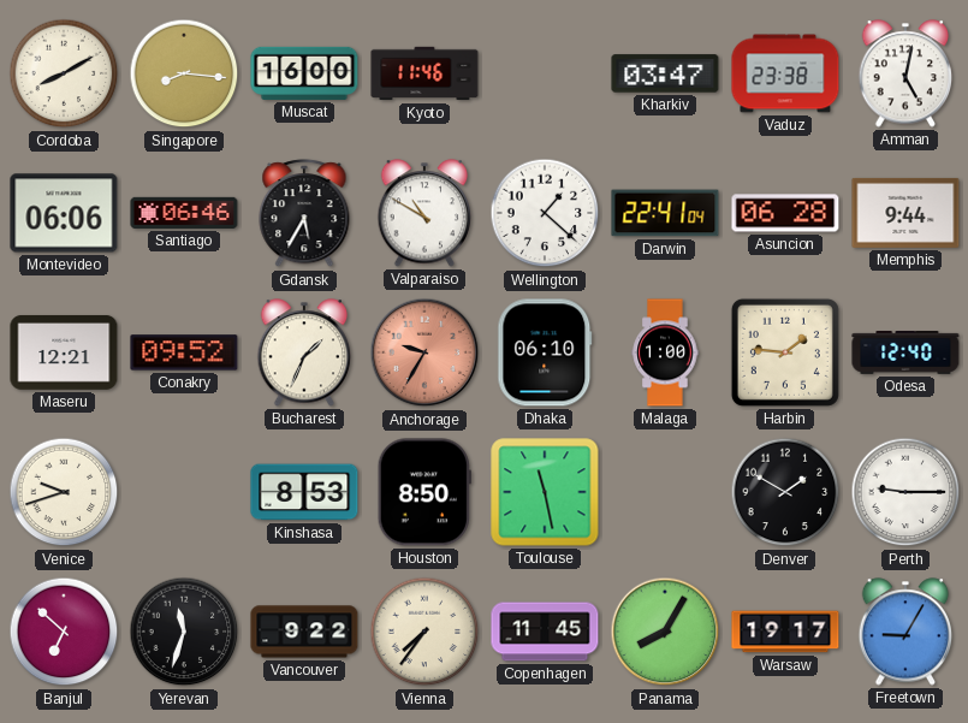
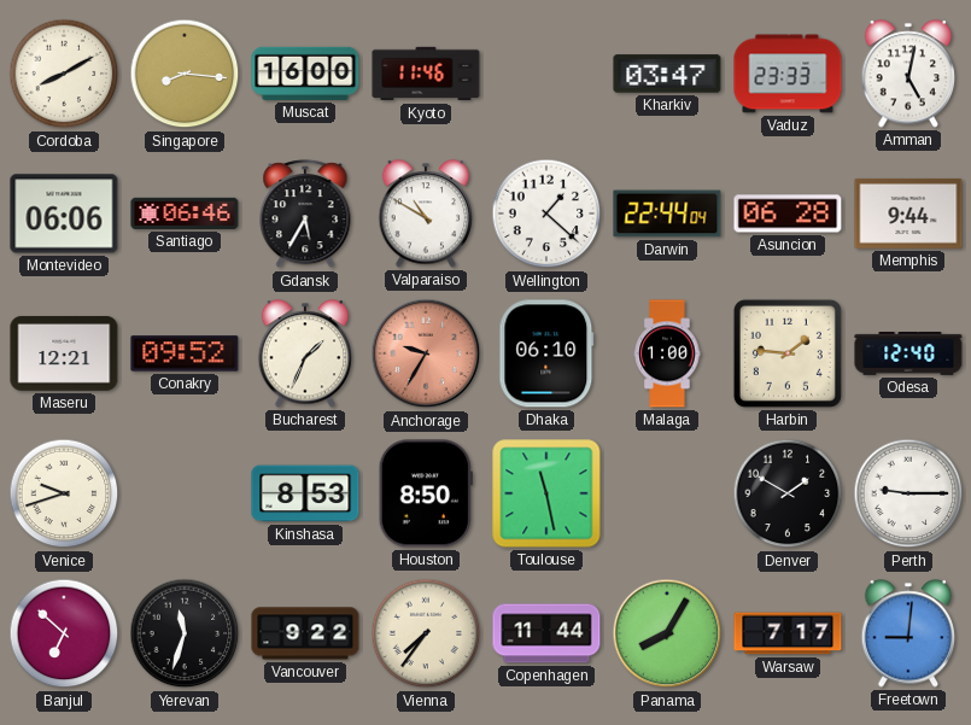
Vaduz: 23:38 -> 23:33
Darwin: 22:41 -> 22:44
Copenhagen: 11:45 -> 11:44
Warsaw: 19:17 -> 7:17
Freetown: 9:05 -> 9:01
